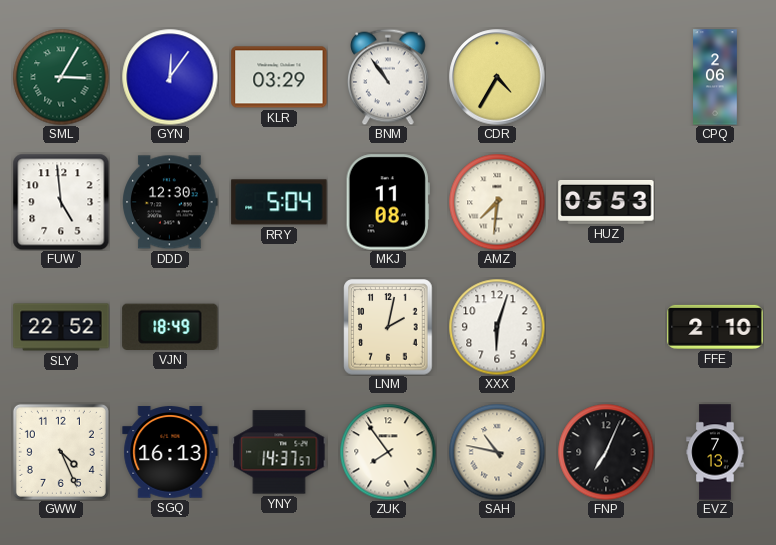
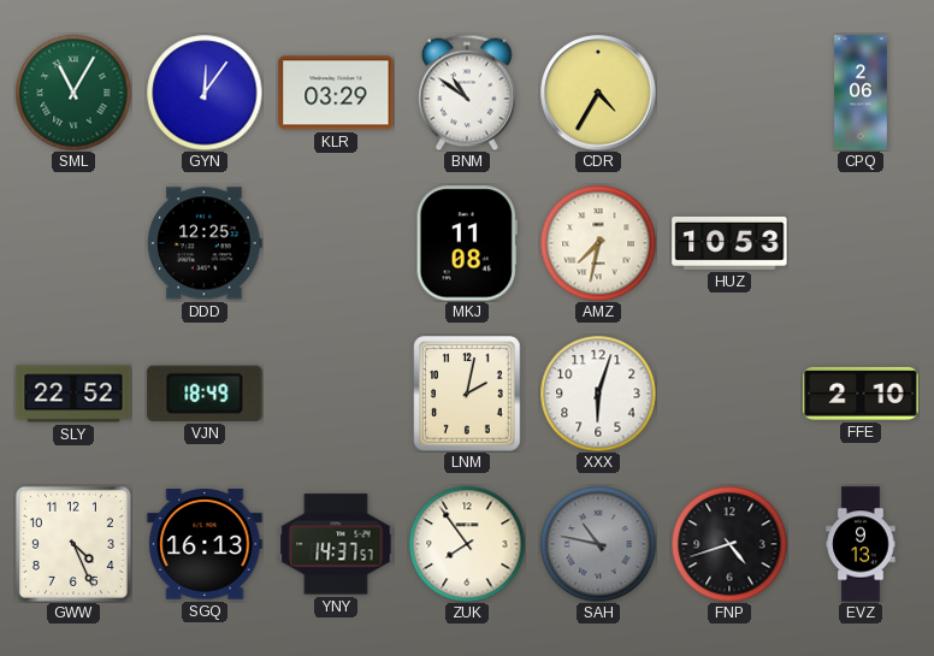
SML: 3:05 -> 11:05
BNM: 10:54 -> 10:51
FUW: 4:59 -> none
DDD: 12:30 -> 12:25
RRY: 5:04 -> none
AMZ: 7:31 -> 7:32
HUZ: 05:53 -> 10:53
SAH dial: cream -> grey
FNP: 7:04 -> 4:42
EVZ: 7:13 -> 9:13
